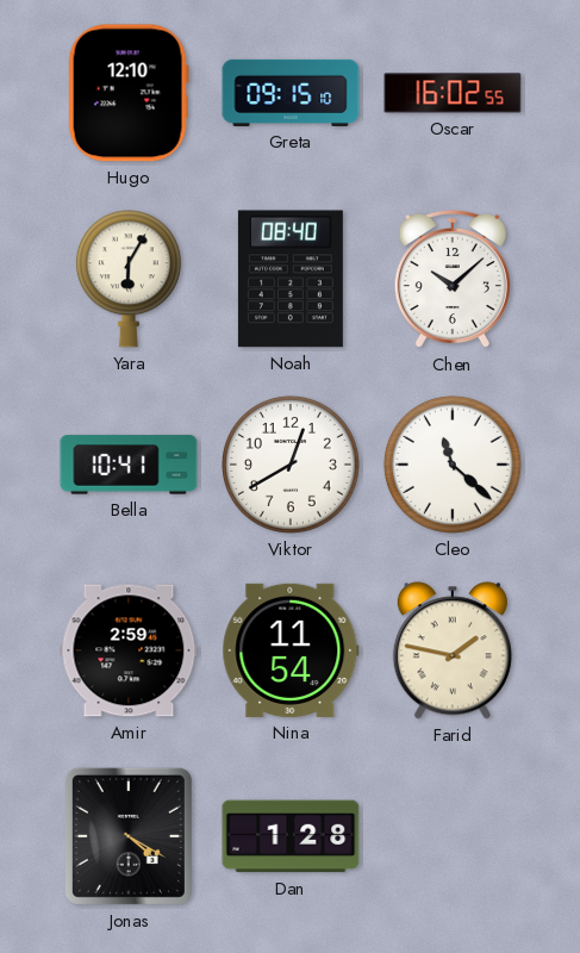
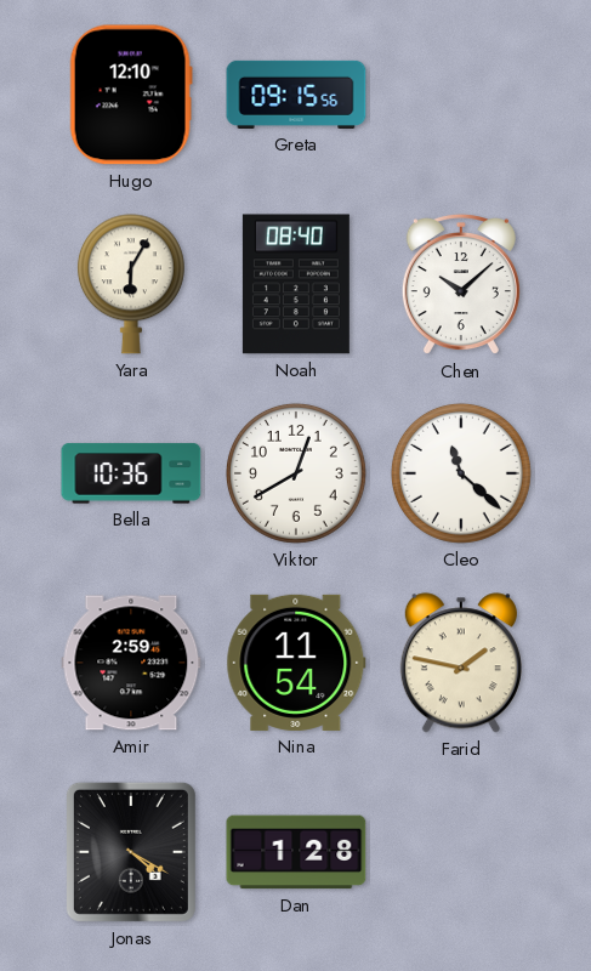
Greta: 09:15:10 -> 09:15:56
Oscar: 16:02 -> none
Bella: 10:41 -> 10:36
